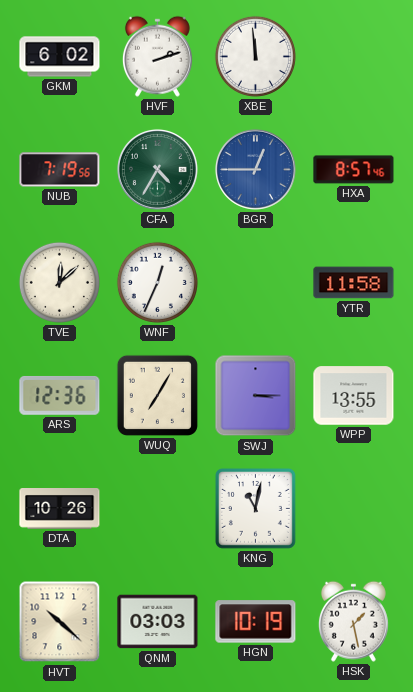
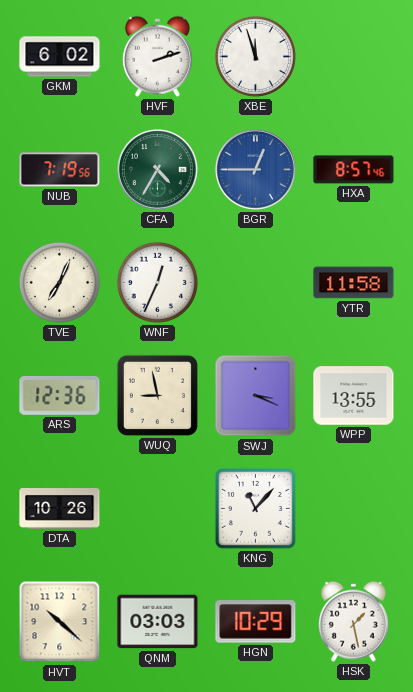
XBE: 11:59 -> 11:57
TVE: 12:08 -> 7:04
WUQ: 7:05 -> 8:58
SWJ: 3:15 -> 3:19
KNG: 11:02 -> 11:07
HGN: 10:19 -> 10:29
